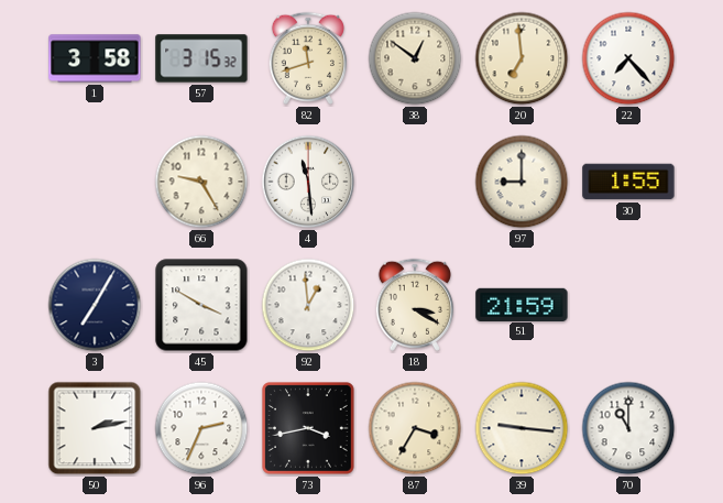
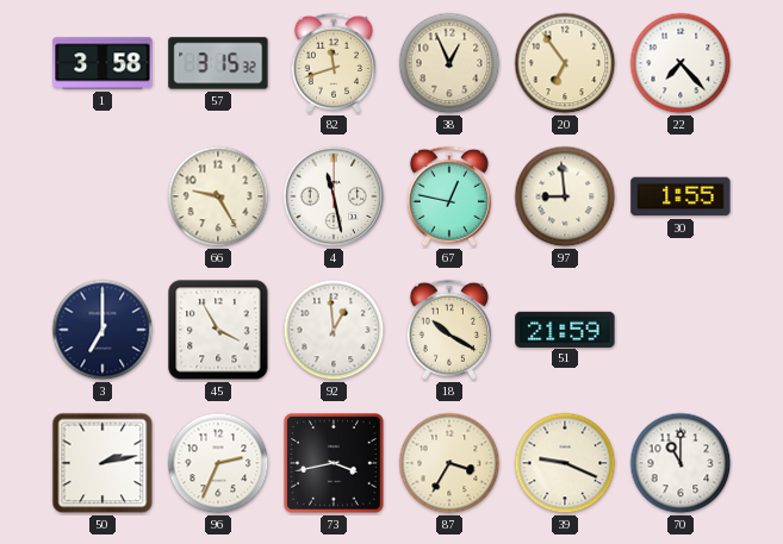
38: 12:51 -> 12:56
20: 6:59 -> 6:54
4: 11:29 -> 11:28
67: none -> 12:47
97: 9:00 -> 8:59
3: 7:05 -> 7:00
45: 3:50 -> 3:55
18: 3:20 -> 10:20
39: 9:16 -> 9:19
